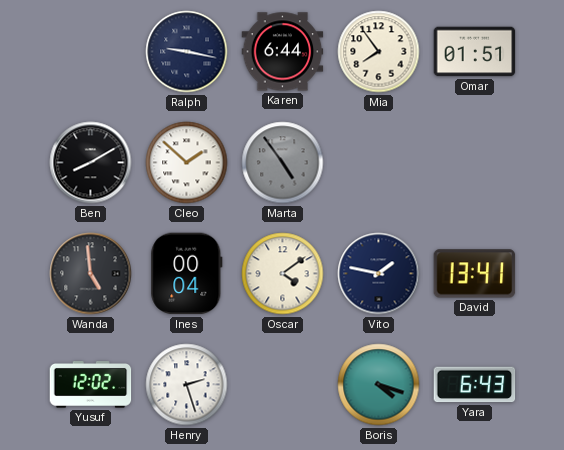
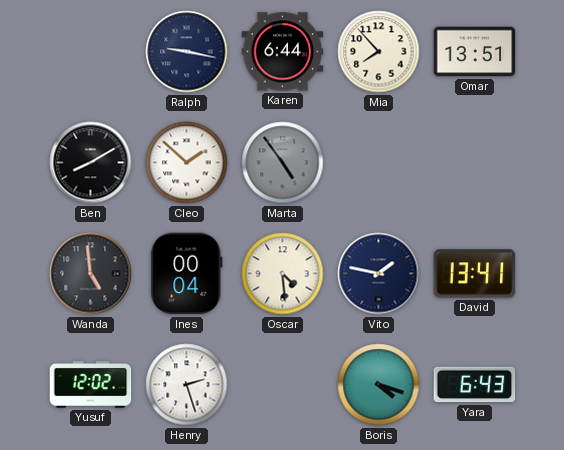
Mia: 7:54 -> 7:53
Omar: 01:51 -> 13:51
Oscar: 4:09 -> 4:29
